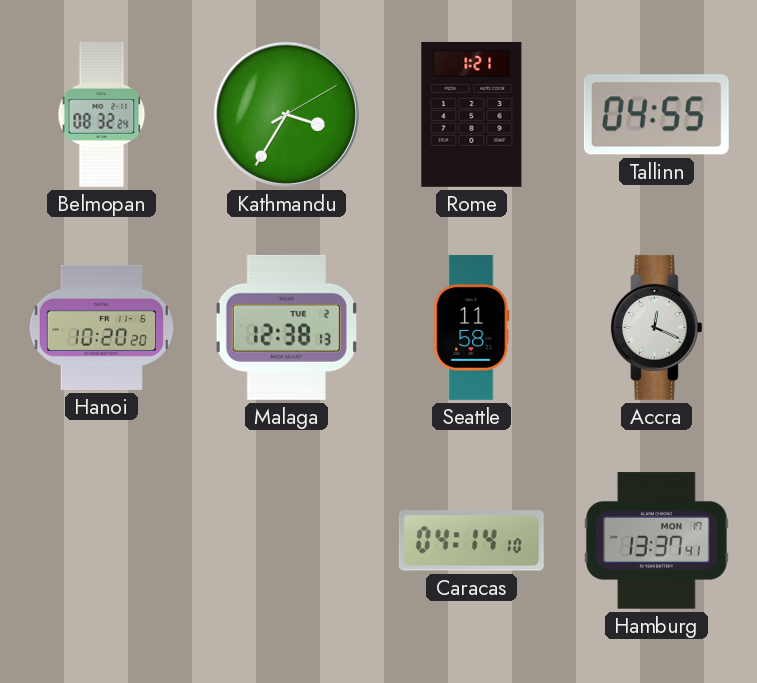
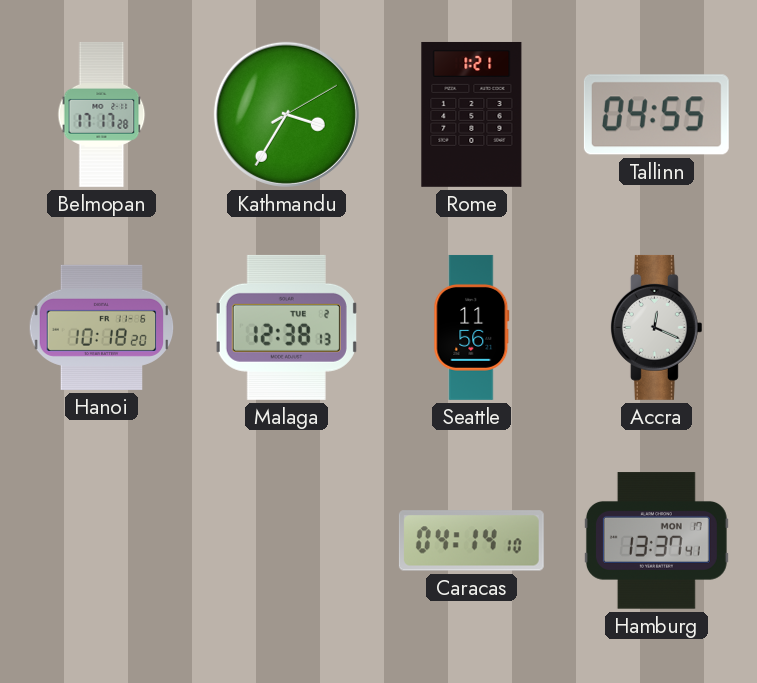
Belmopan: 08:32 -> 17:17
Hanoi: 10:20 -> 10:18
Seattle: 11:58 -> 11:56
